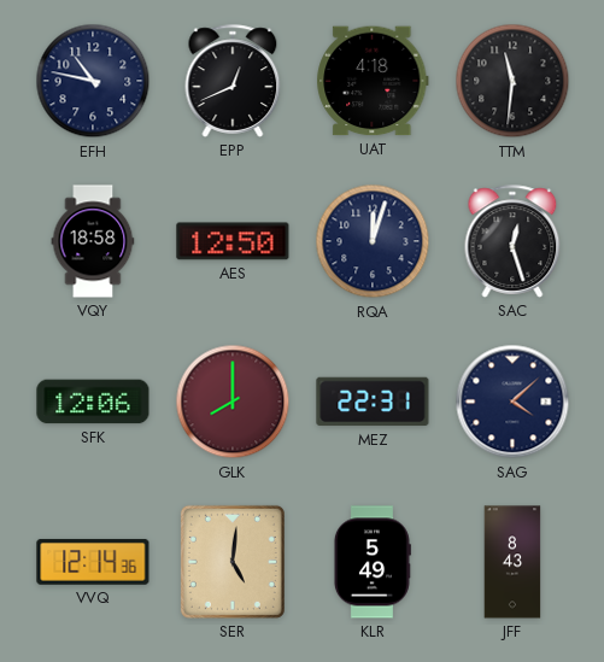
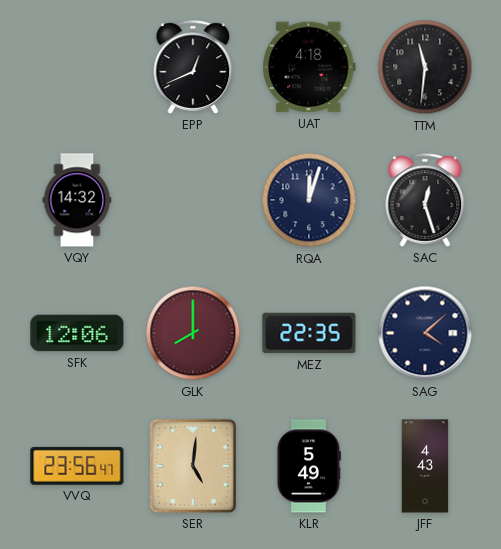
EFH: 10:47 -> none
VQY: 18:58 -> 14:32
AES: 12:50 -> none
MEZ: 22:31 -> 22:35
VVQ: 12:14 -> 23:56
JFF: 8:43 -> 4:43
